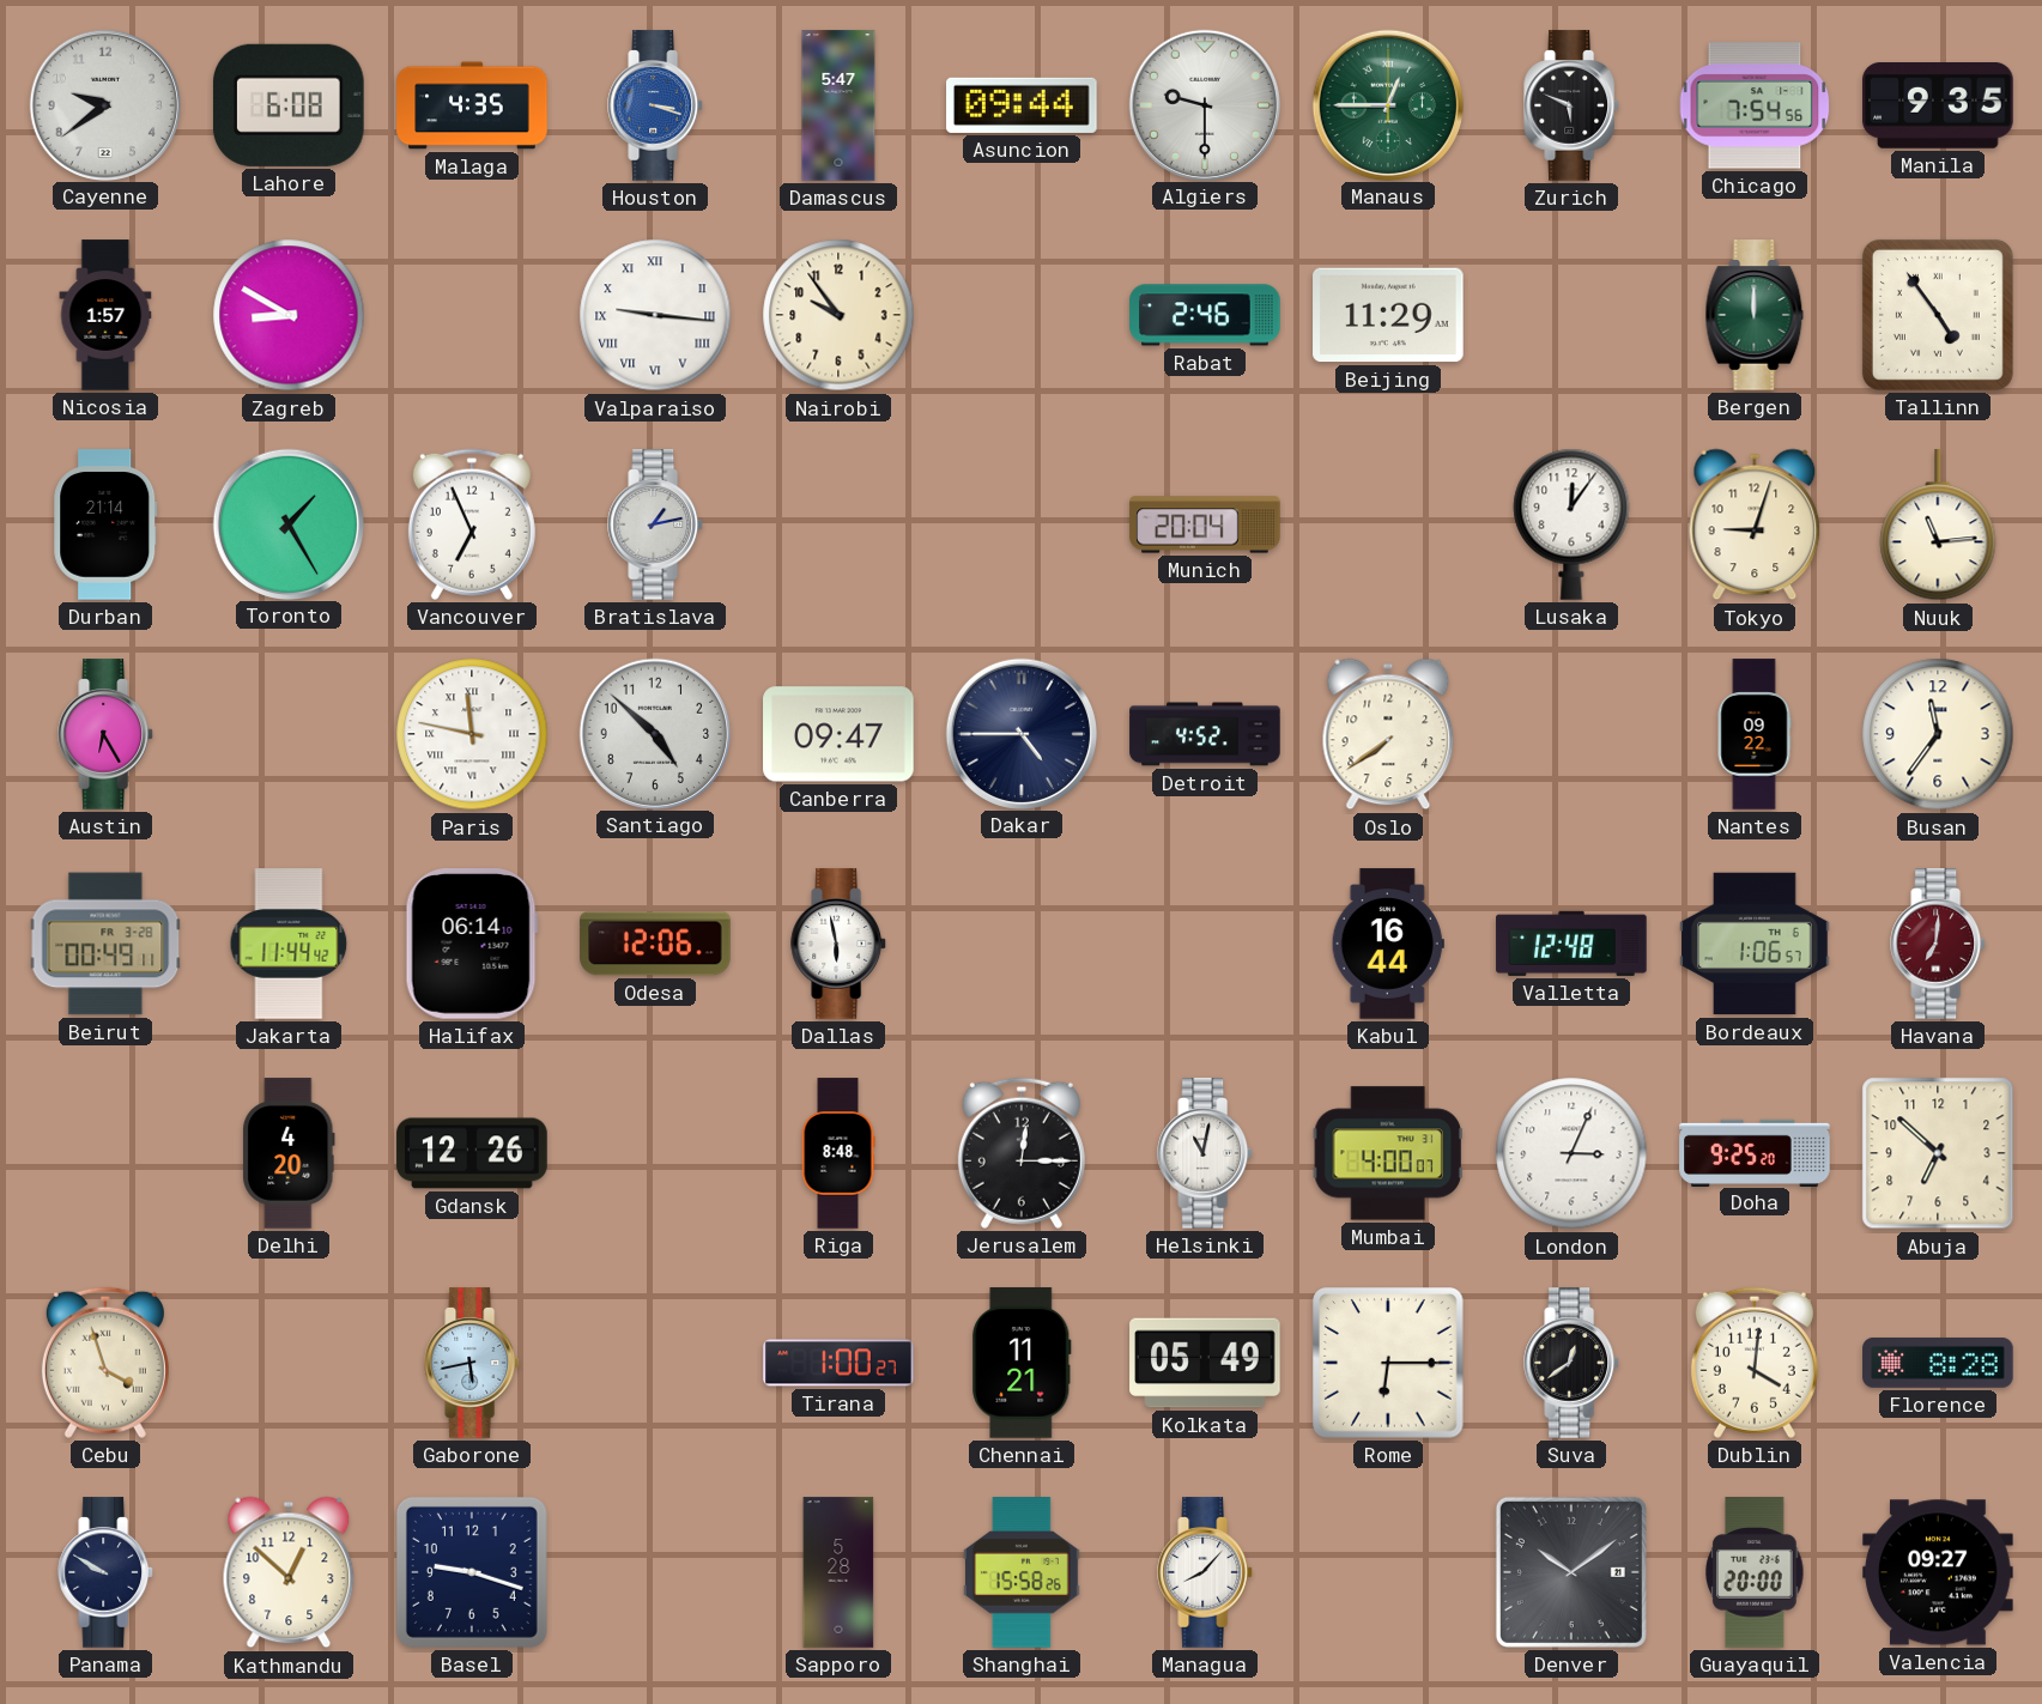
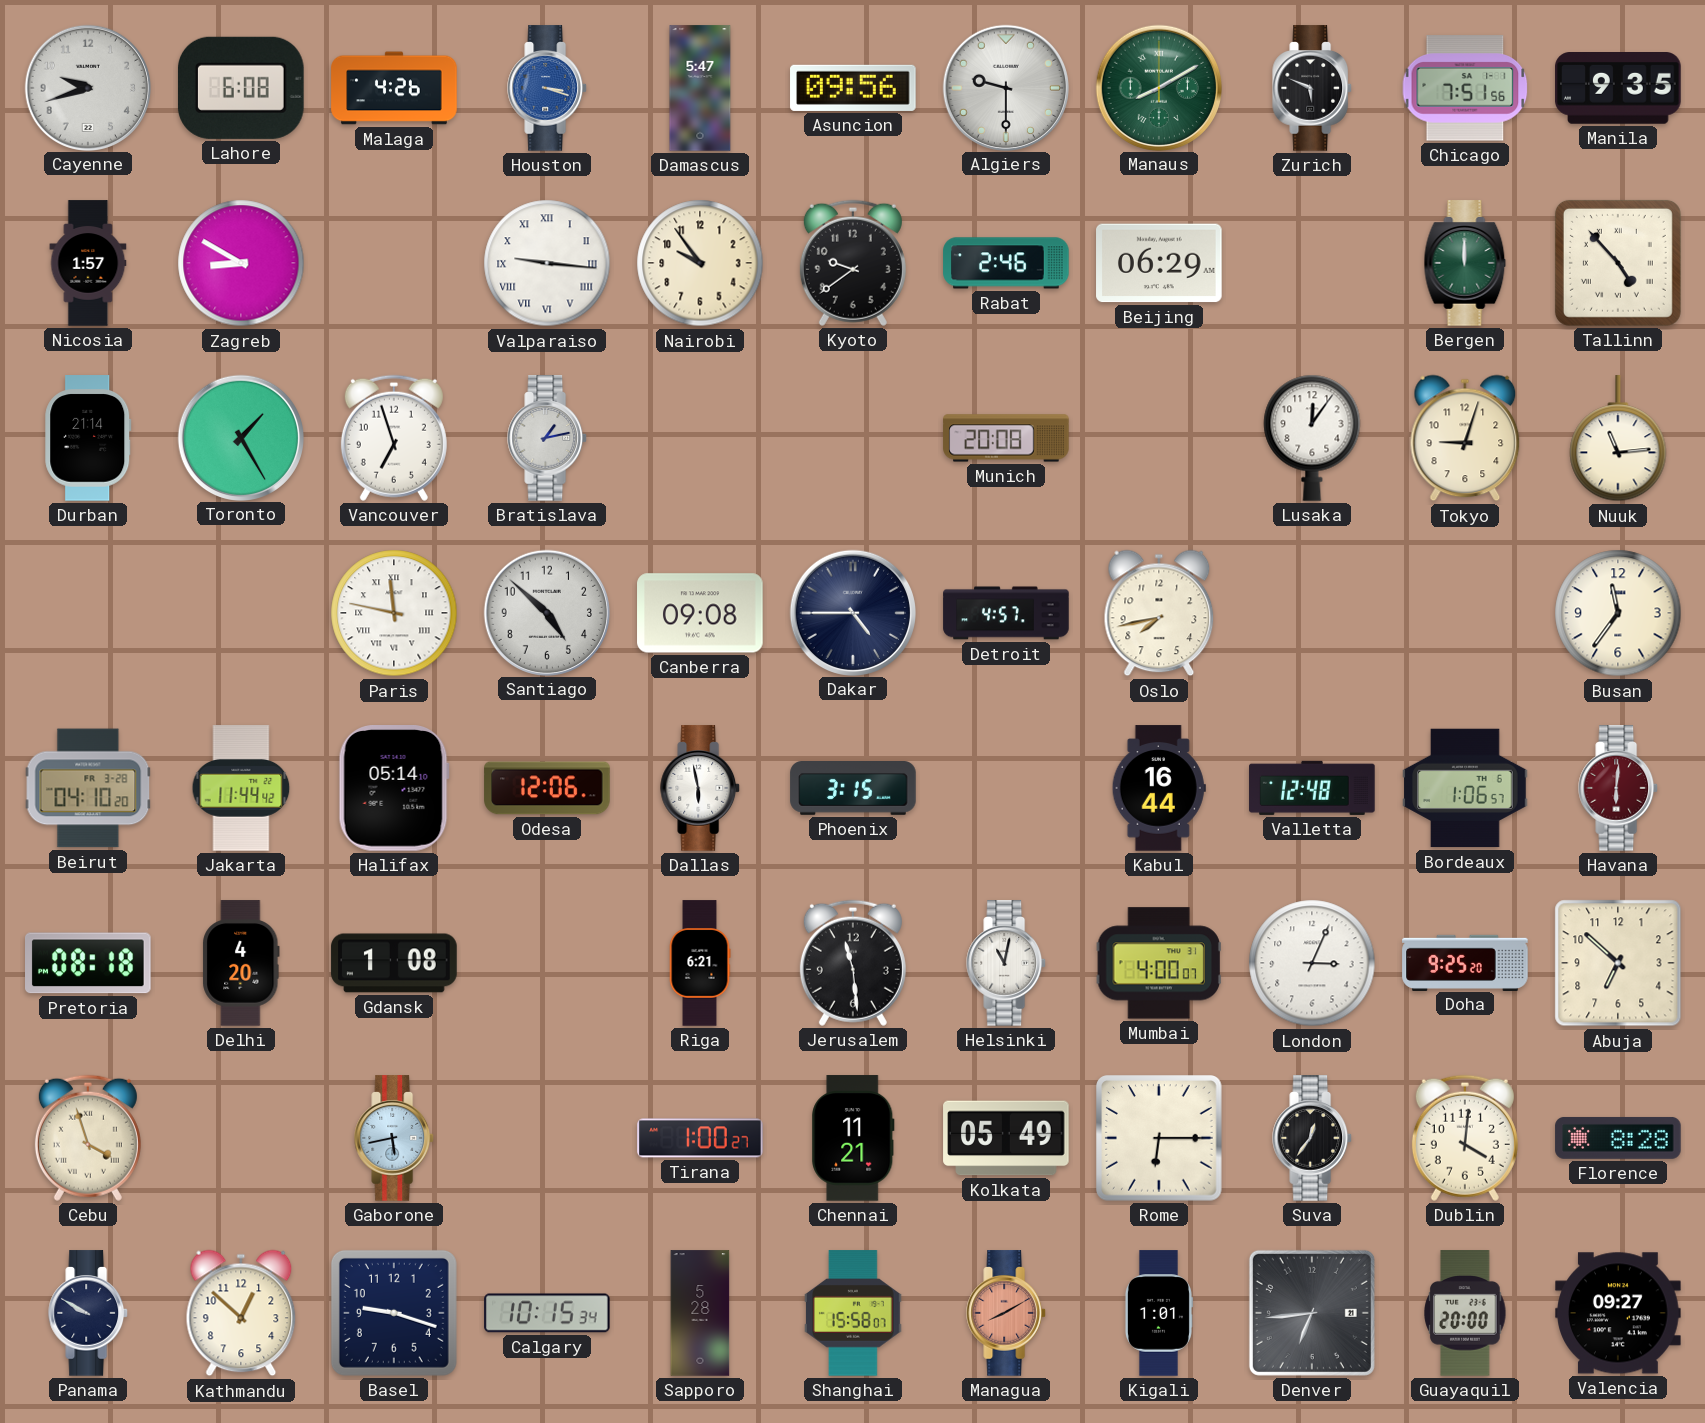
Cayenne: 9:39 -> 9:42
Malaga: 4:35 -> 4:26
Asuncion: 09:44 -> 09:56
Manaus: 12:45 -> 8:10
Chicago: 7:54 -> 7:51
Kyoto: none -> 9:39
Beijing: 11:29 -> 06:29
Tallinn: 4:54 -> 4:53
Vancouver: 6:56 -> 6:57
Munich: 20:04 -> 20:08
Austin: 6:25 -> none
Canberra: 09:47 -> 09:08
Detroit: 4:52 -> 4:57
Oslo: 7:39 -> 7:43
Nantes: 09:22 -> none
Beirut: 00:49 -> 04:10
Halifax: 06:14 -> 05:14
Phoenix: none -> 3:15
Havana: 7:01 -> 6:01
Pretoria: none -> 08:18
Gdansk: 12:26 -> 1:08
Riga: 8:48 -> 6:21
Jerusalem: 12:15 -> 11:29
Suva: 12:39 -> 12:36
Calgary: none -> 10:15
Shanghai: 15:58:26 -> 15:58:07
Managua: 8:07 -> 8:10
Managua dial: white -> salmon
Kigali: none -> 1:01
Denver: 10:09 -> 6:44
